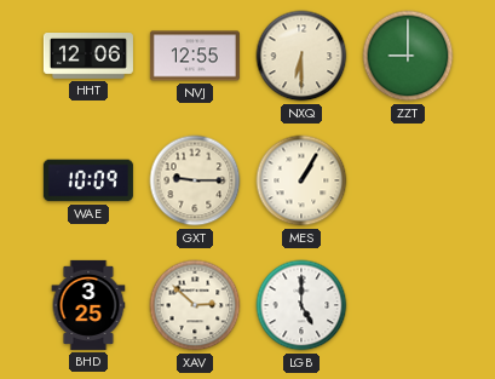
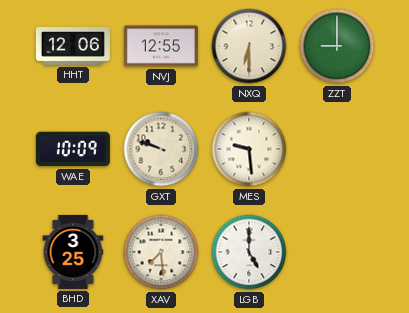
GXT: 9:15 -> 9:48
MES: 1:05 -> 9:29
XAV: 2:52 -> 7:29
